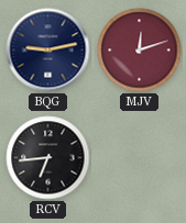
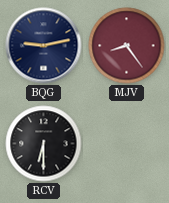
MJV: 12:12 -> 8:24
RCV: 6:44 -> 6:30
